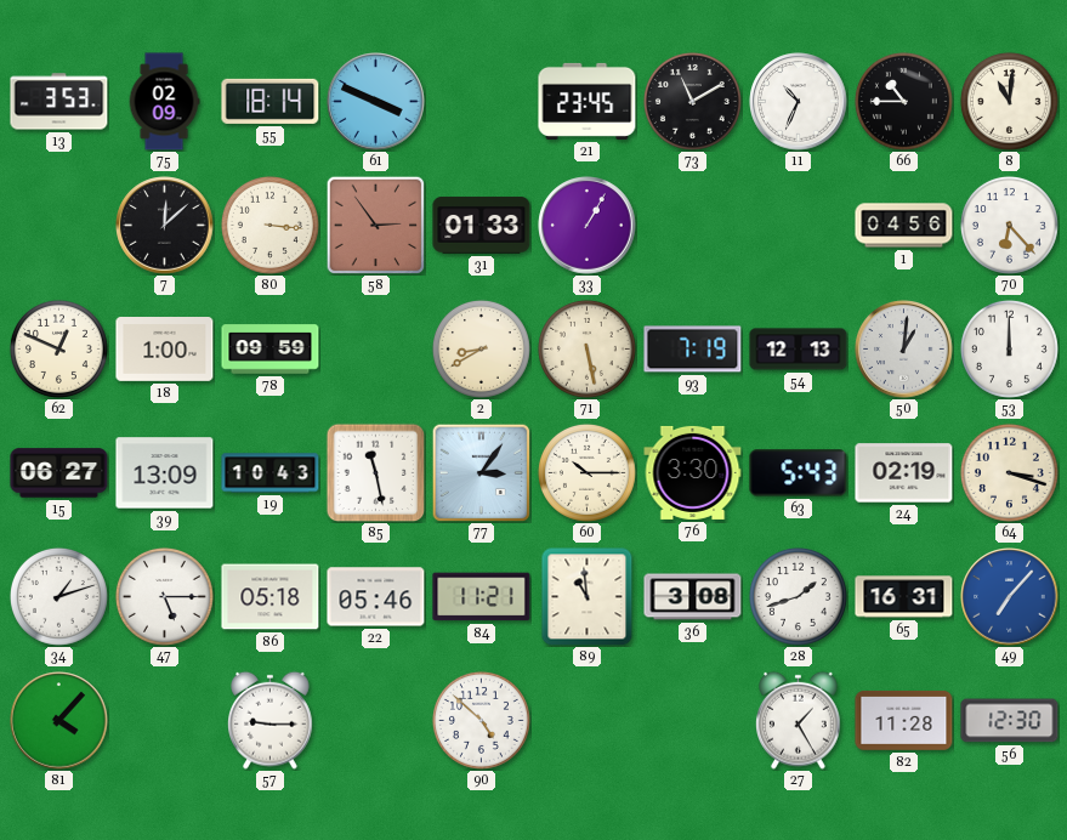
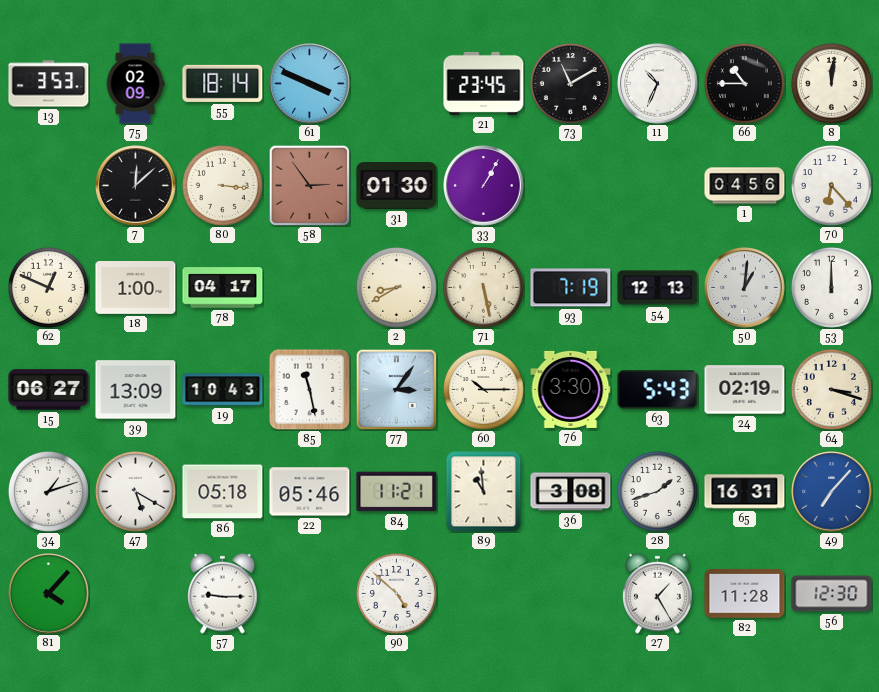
8: 11:01 -> 12:01
31: 01:33 -> 01:30
78: 09:59 -> 04:17
47: 5:15 -> 5:20
